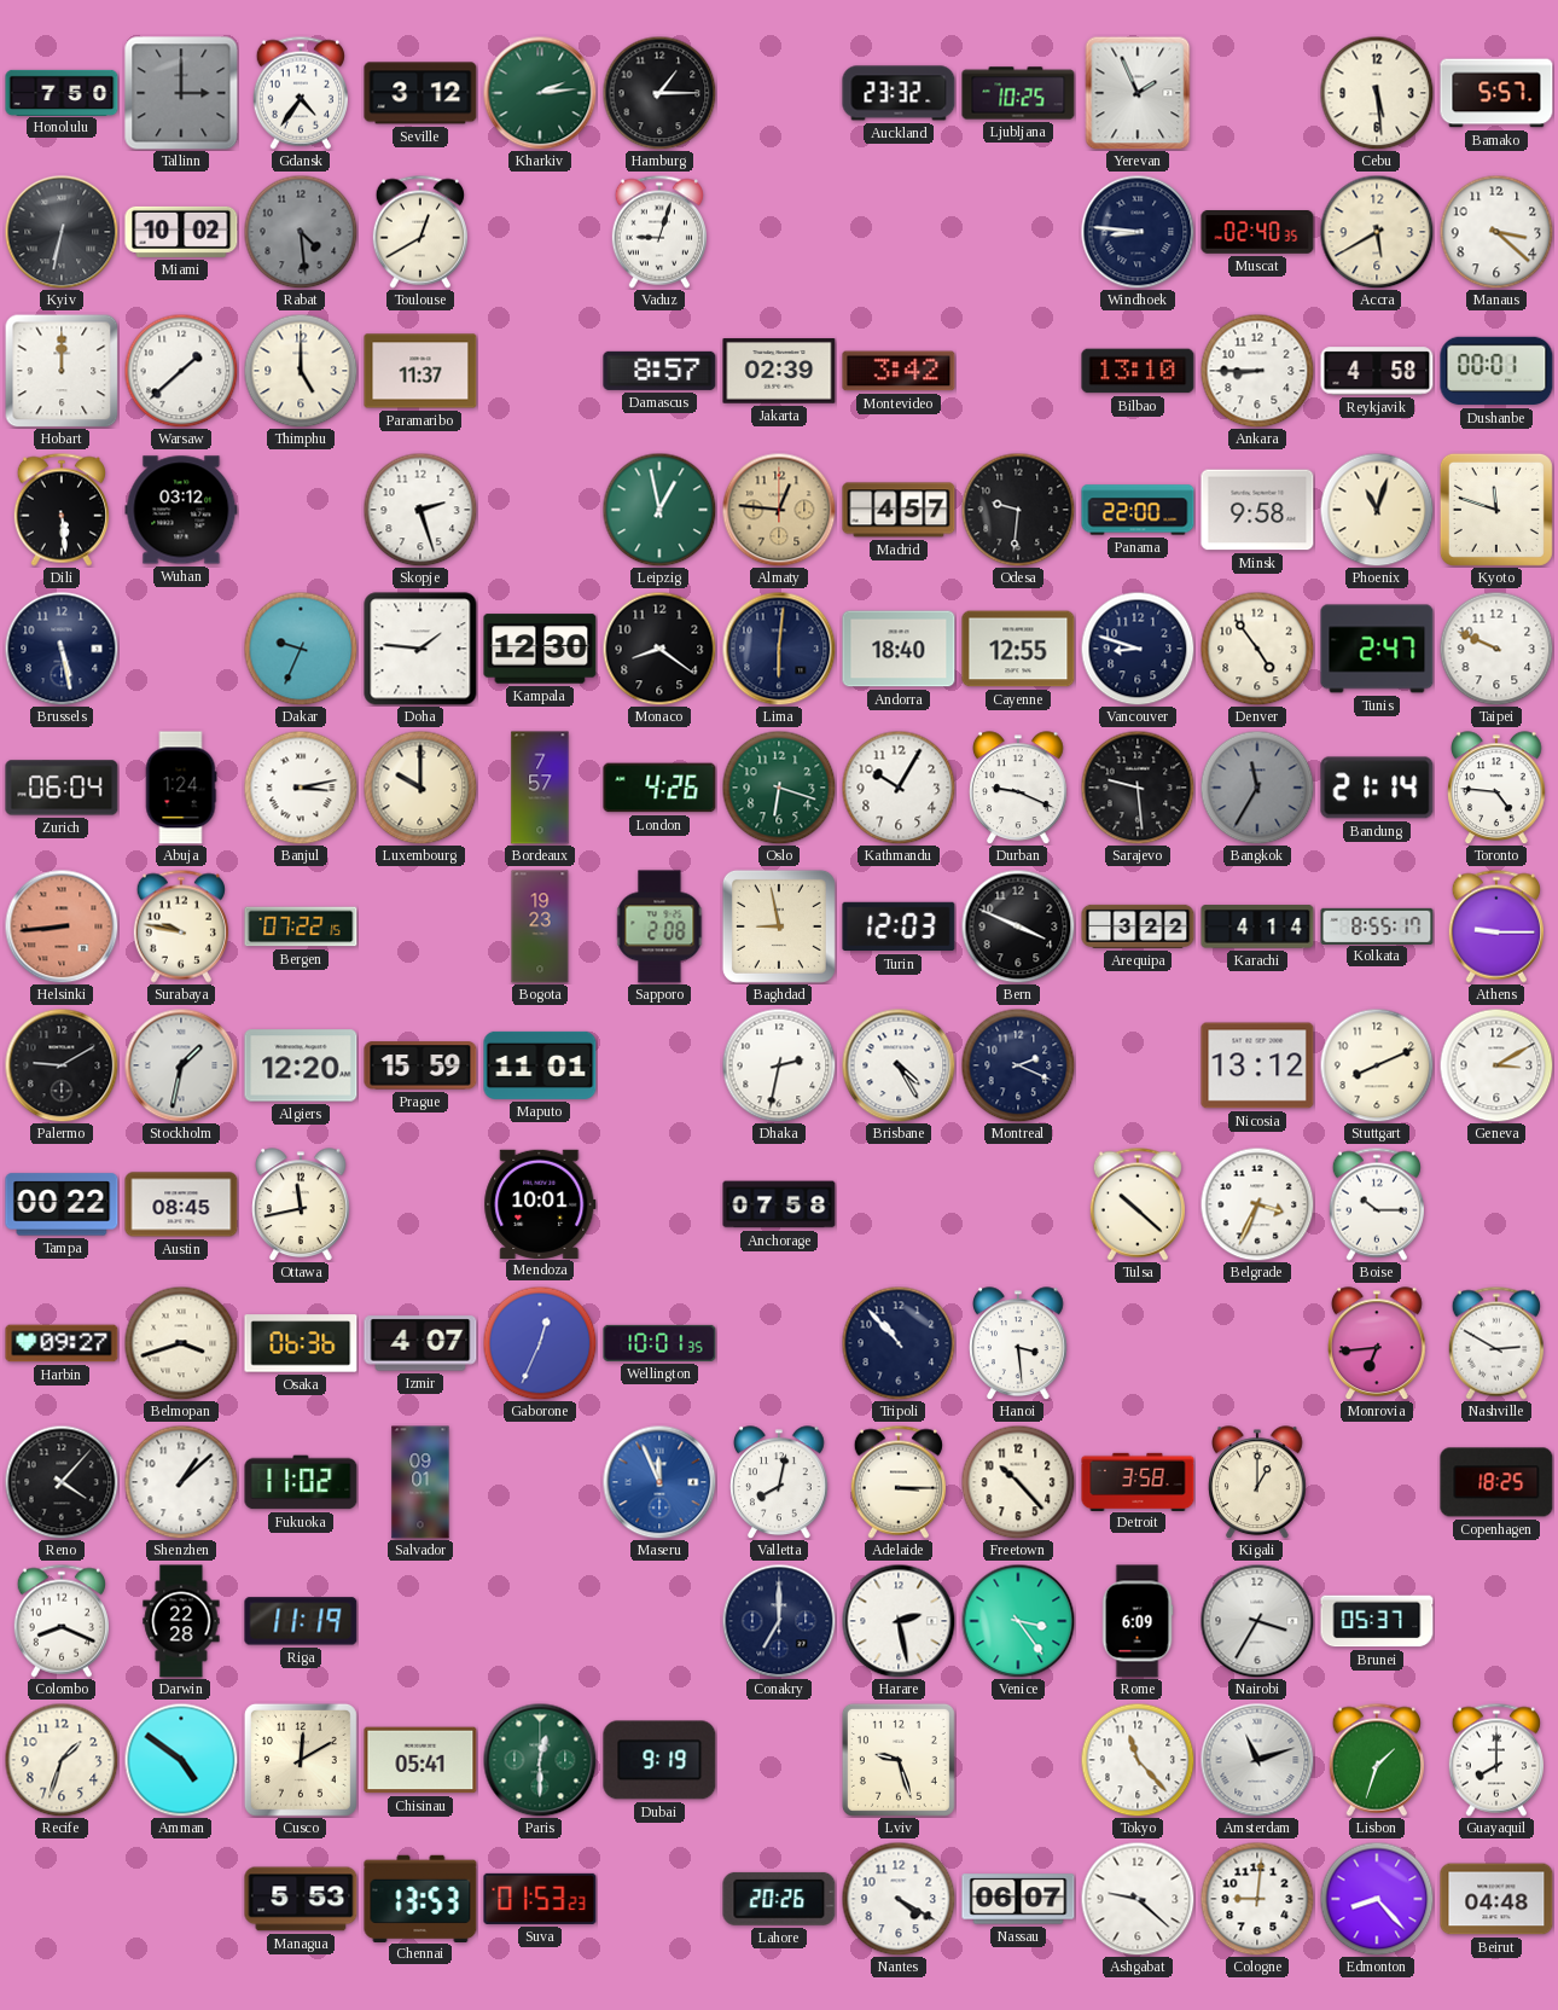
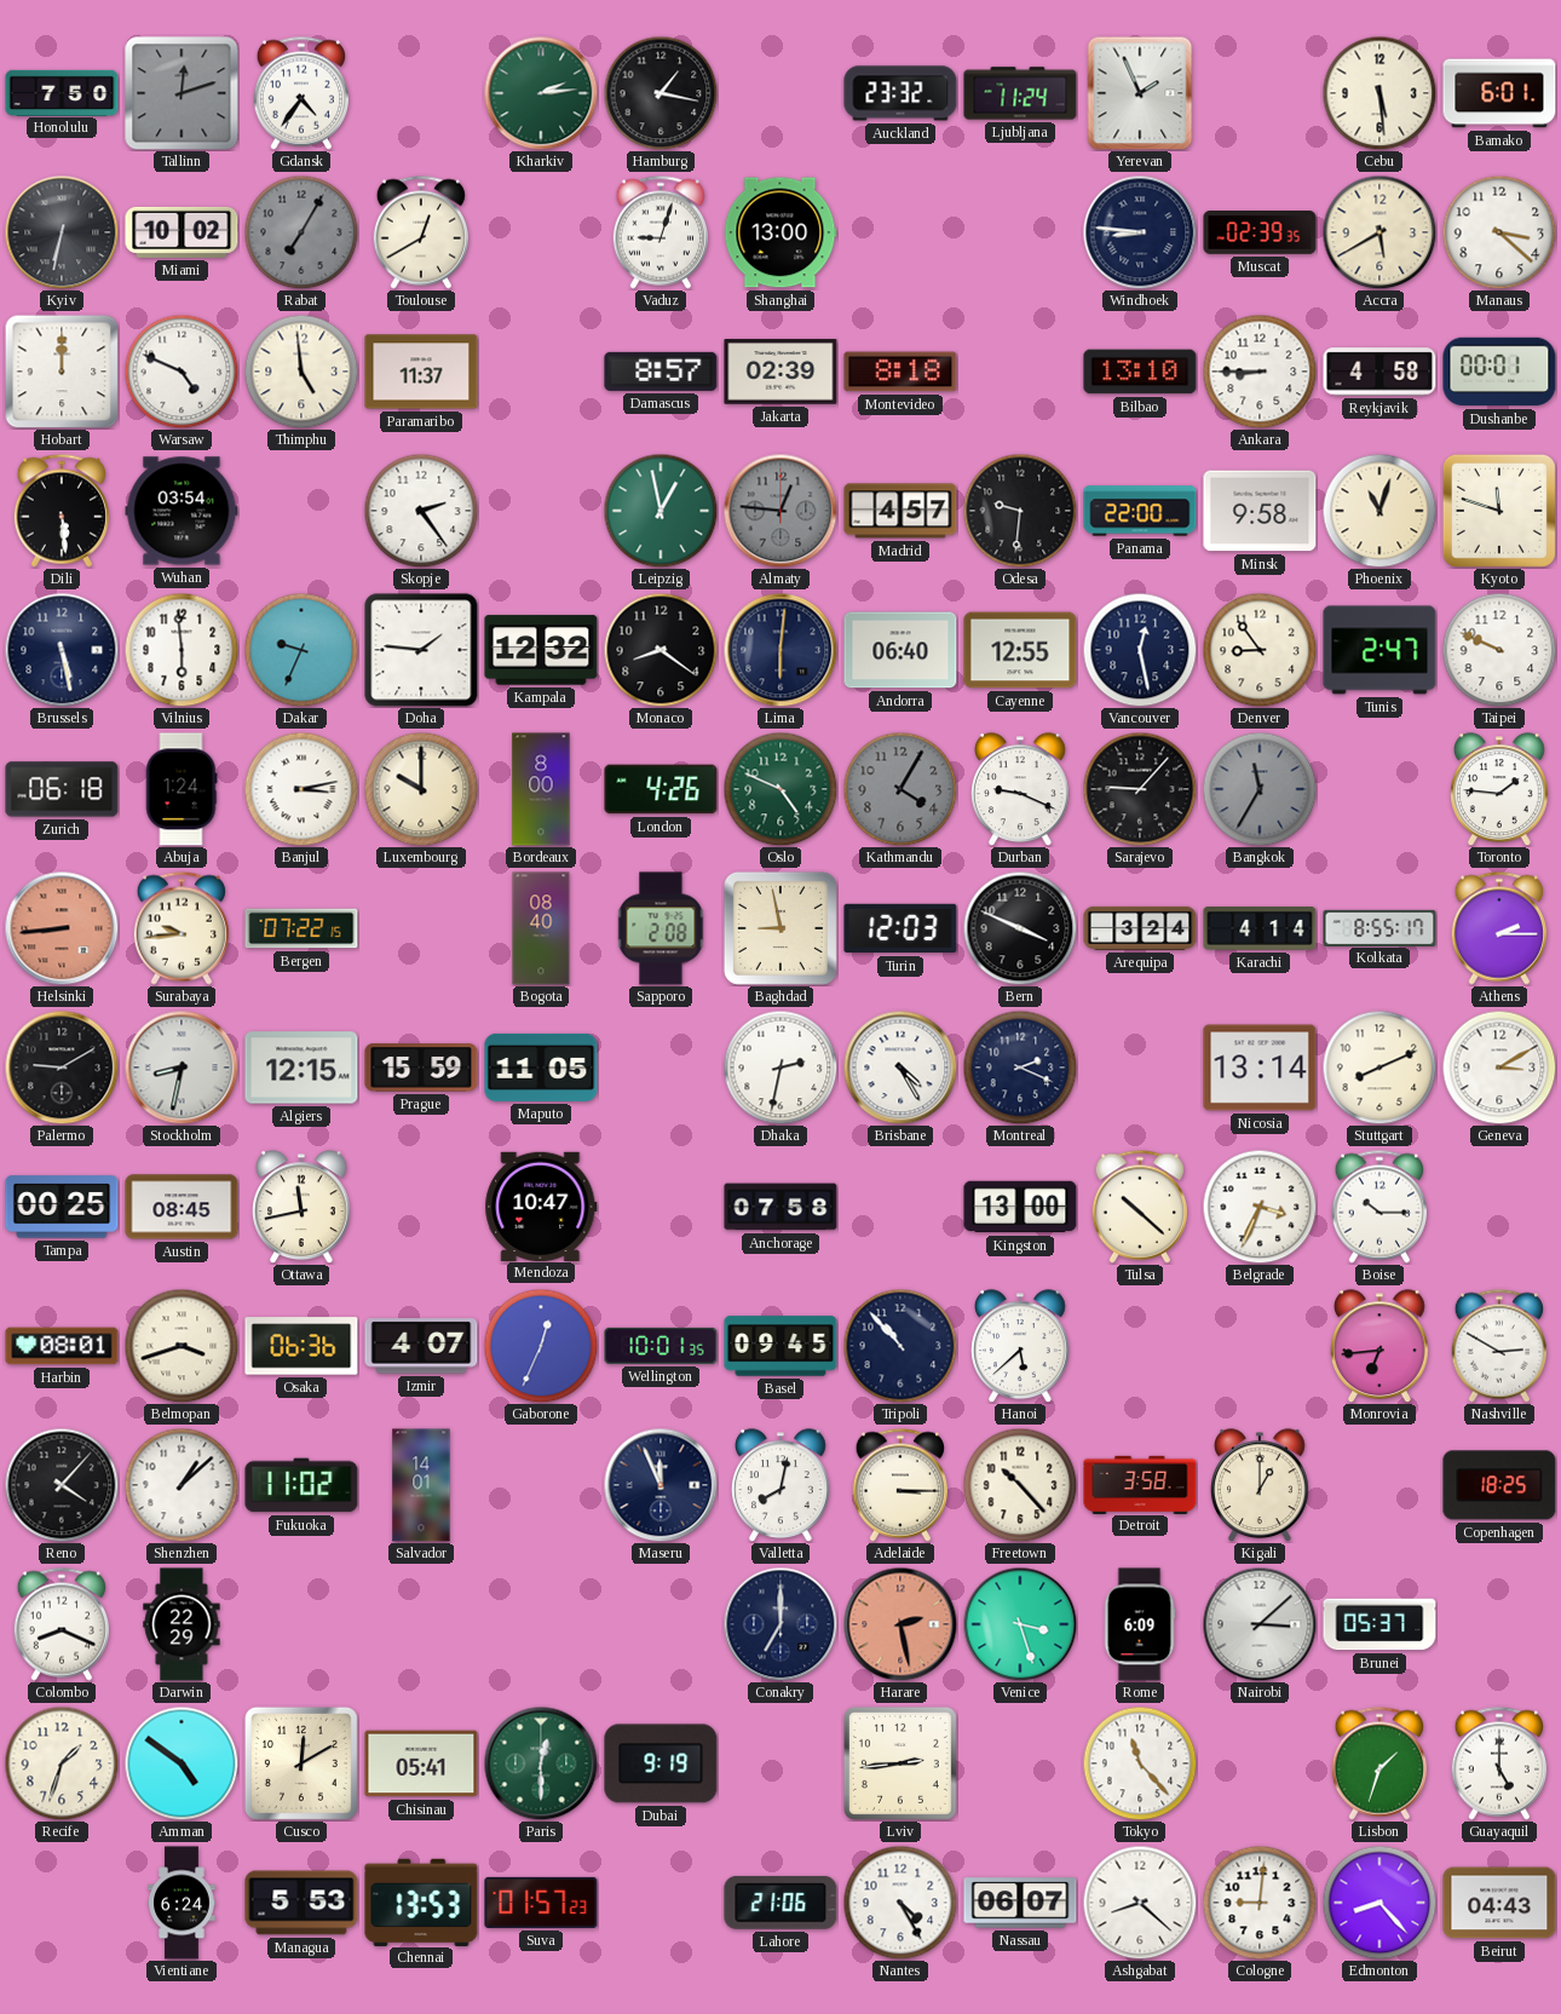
Tallinn: 3:00 -> 12:12
Seville: 3:12 -> none
Hamburg: 1:15 -> 1:17
Ljubljana: 10:25 -> 11:24
Bamako: 5:57 -> 6:01
Rabat: 4:29 -> 7:05
Shanghai: none -> 13:00
Muscat: 02:40 -> 02:39
Warsaw: 1:38 -> 4:49
Thimphu: 5:00 -> 4:59
Montevideo: 3:42 -> 8:18
Wuhan: 03:12 -> 03:54
Skopje: 2:27 -> 2:24
Almaty dial: champagne -> grey
Vilnius: none -> 5:59
Kampala: 12:30 -> 12:32
Andorra: 18:40 -> 06:40
Vancouver: 8:48 -> 12:28
Denver: 4:54 -> 8:54
Zurich: 06:04 -> 06:18
Bordeaux: 7:57 -> 8:00
Oslo: 6:18 -> 4:49
Kathmandu: 10:05 -> 4:05
Kathmandu dial: white -> grey
Sarajevo: 9:29 -> 9:07
Bandung: 21:14 -> none
Toronto: 4:46 -> 1:46
Surabaya: 9:47 -> 9:44
Bogota: 19:23 -> 08:40
Arequipa: 3:22 -> 3:24
Athens: 9:15 -> 2:15
Stockholm: 1:32 -> 8:32
Algiers: 12:20 -> 12:15
Maputo: 11:01 -> 11:05
Nicosia: 13:12 -> 13:14
Tampa: 00:22 -> 00:25
Mendoza: 10:01 -> 10:47
Kingston: none -> 13:00
Harbin: 09:27 -> 08:01
Basel: none -> 09:45
Hanoi: 3:29 -> 5:38
Salvador: 09:01 -> 14:01
Maseru dial: blue -> navy
Darwin: 22:28 -> 22:29
Riga: 11:19 -> none
Harare dial: white -> salmon
Venice: 3:24 -> 3:27
Nairobi: 3:35 -> 3:08
Lviv: 9:27 -> 2:44
Amsterdam: 11:12 -> none
Guayaquil: 8:00 -> 5:00
Vientiane: none -> 6:24
Suva: 01:53 -> 01:57
Lahore: 20:26 -> 21:06
Nantes: 4:20 -> 4:25
Ashgabat: 9:22 -> 8:22
Beirut: 04:48 -> 04:43
